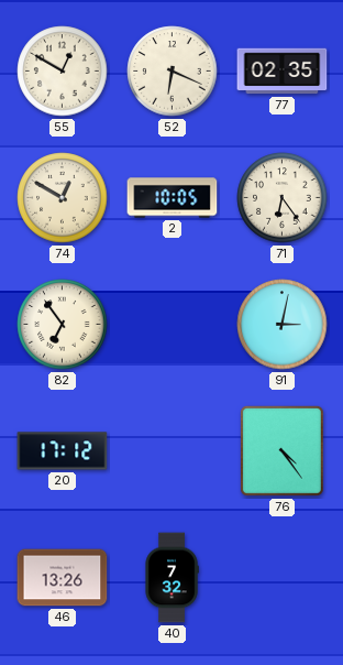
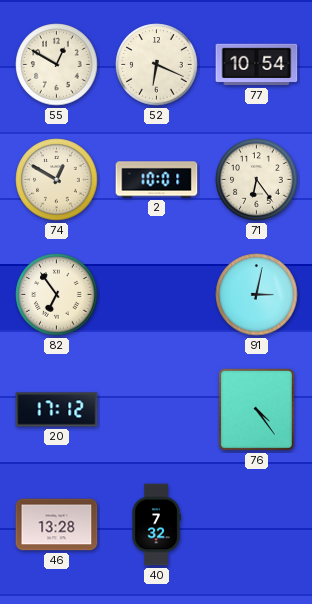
77: 02:35 -> 10:54
2: 10:05 -> 10:01
46: 13:26 -> 13:28
